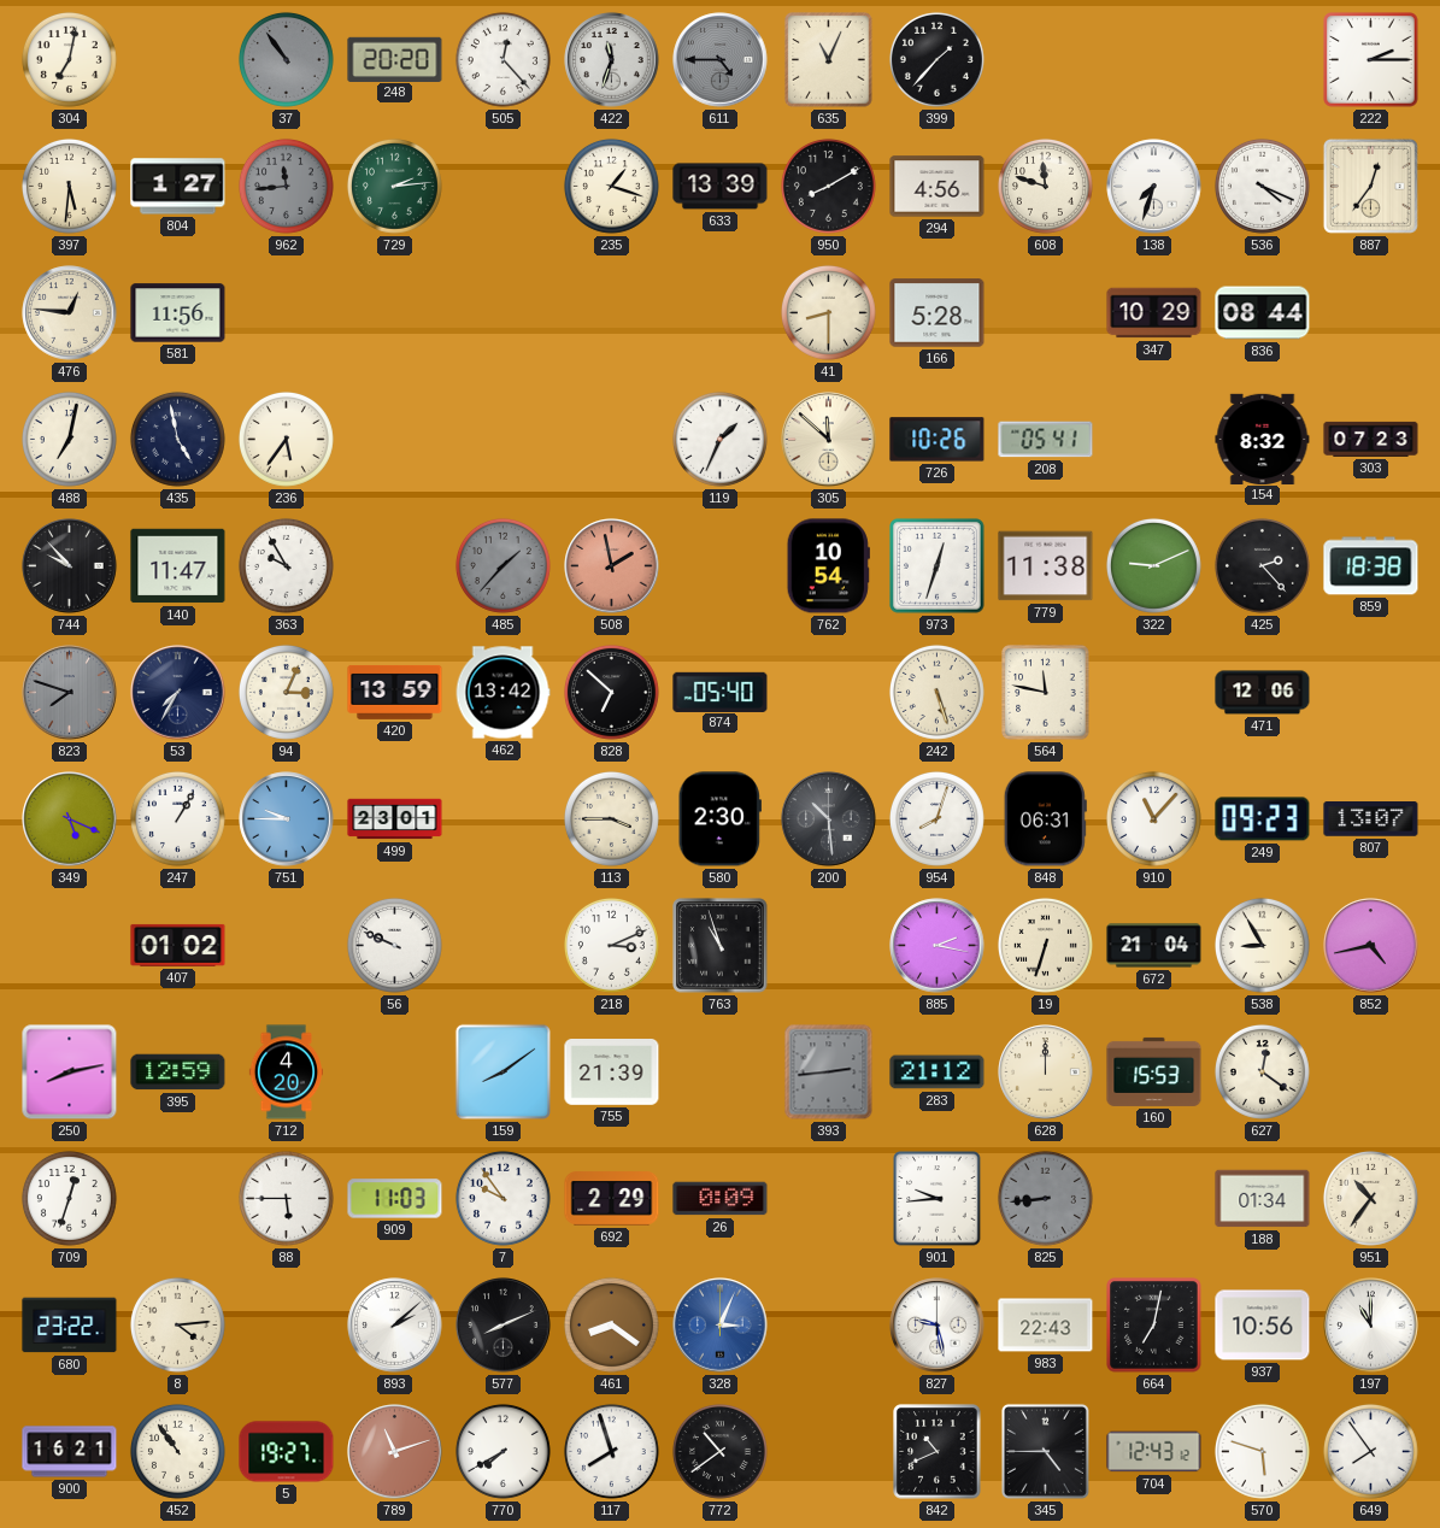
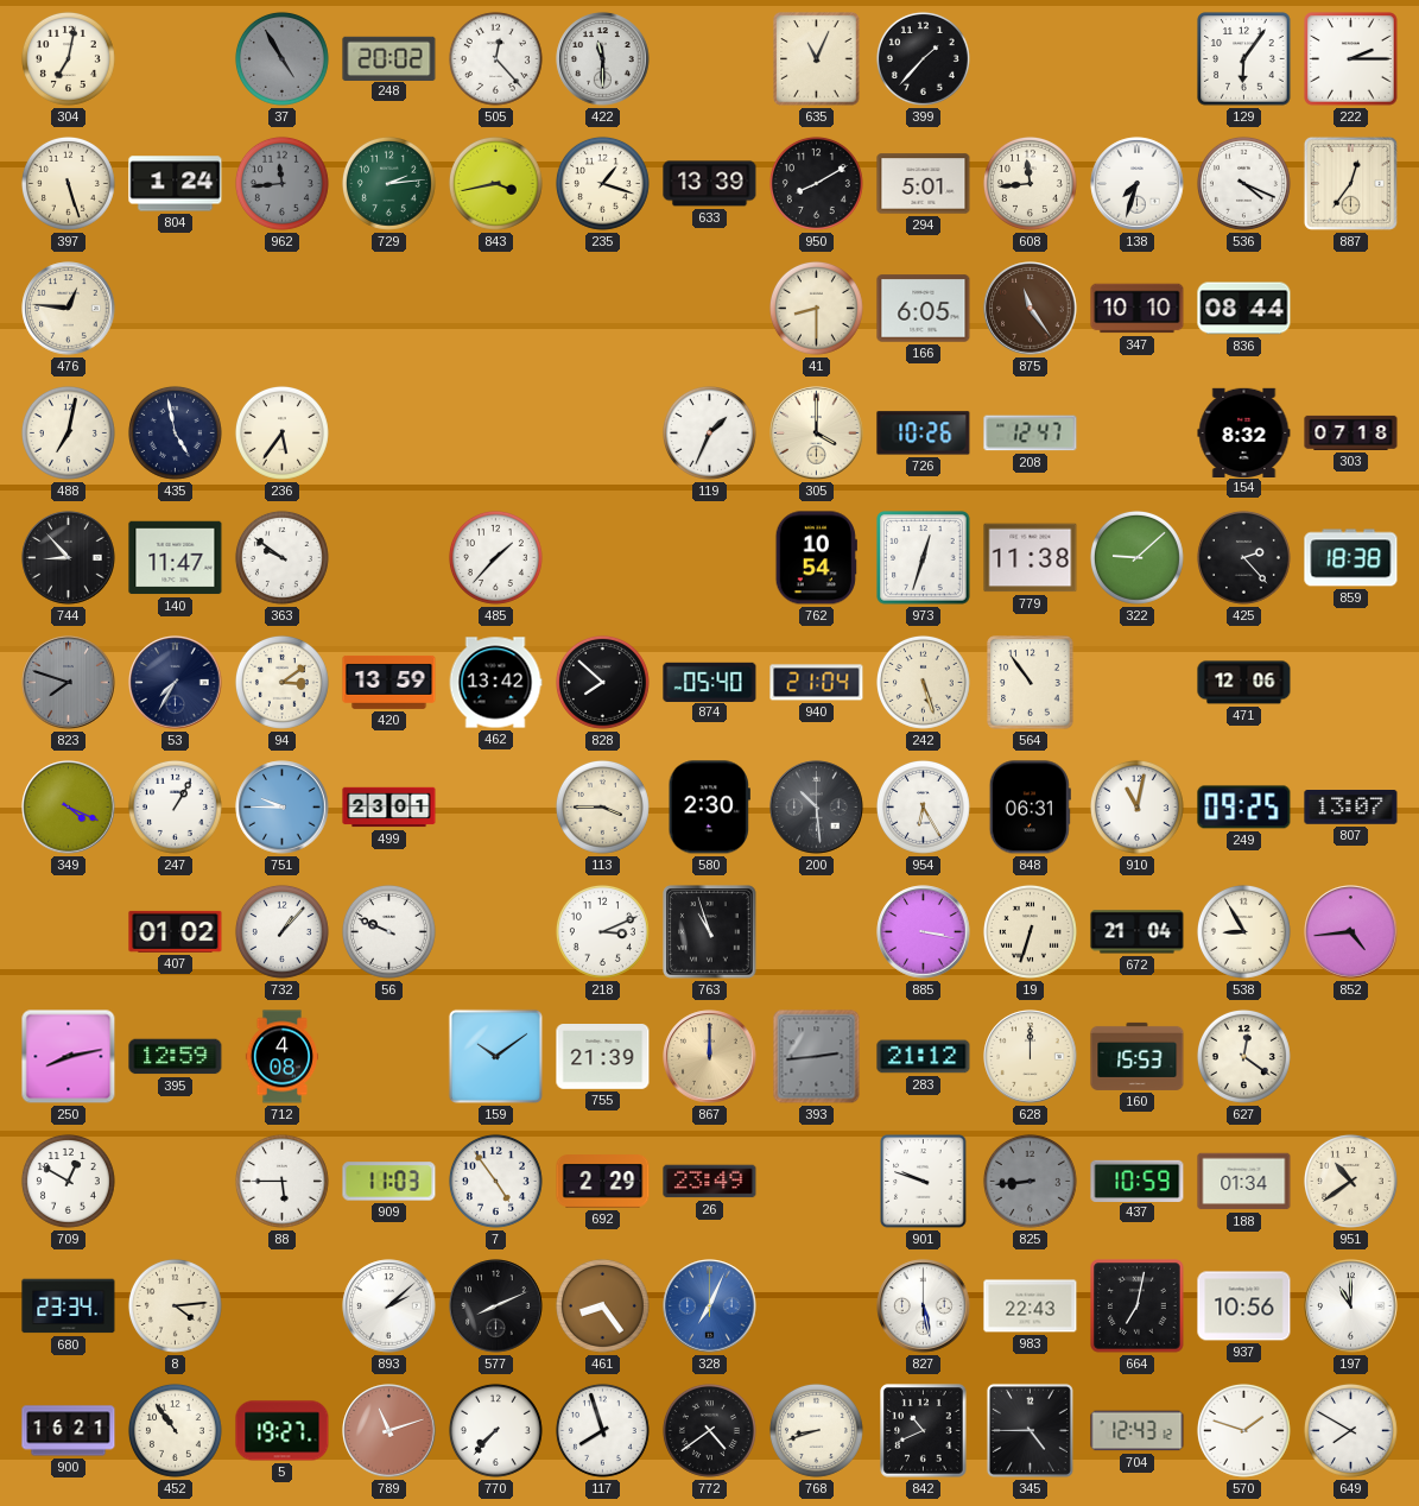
37: 10:54 -> 4:55
248: 20:20 -> 20:02
422: 11:33 -> 11:30
611: 4:45 -> none
129: none -> 6:06
397: 5:31 -> 5:27
804: 1:27 -> 1:24
843: none -> 3:43
294: 4:56 -> 5:01
608: 11:48 -> 11:44
581: 11:56 -> none
166: 5:28 -> 6:05
875: none -> 11:24
347: 10:29 -> 10:10
305: 11:52 -> 4:00
208: 05:41 -> 12:47
303: 07:23 -> 07:18
744: 9:53 -> 8:53
363: 9:55 -> 9:51
485 dial: grey -> white
508: 1:58 -> none
322: 9:11 -> 9:08
94: 3:04 -> 3:09
828: 6:52 -> 7:52
940: none -> 21:04
564: 11:47 -> 10:54
349: 5:19 -> 4:19
954: 8:03 -> 6:25
910: 11:07 -> 11:02
249: 09:23 -> 09:25
732: none -> 1:07
885: 2:17 -> 3:17
852: 4:43 -> 4:44
712: 4:20 -> 4:08
159: 8:09 -> 10:09
867: none -> 12:00
709: 12:33 -> 12:50
7: 9:54 -> 4:54
26: 0:09 -> 23:49
901: 9:44 -> 9:48
437: none -> 10:59
951: 10:36 -> 10:39
680: 23:22 -> 23:34
461: 8:21 -> 8:24
328: 3:04 -> 7:04
827: 9:28 -> 5:28
770: 7:40 -> 7:37
772: 10:39 -> 4:39
768: none -> 8:42
570: 5:48 -> 1:48
649: 7:54 -> 7:50
